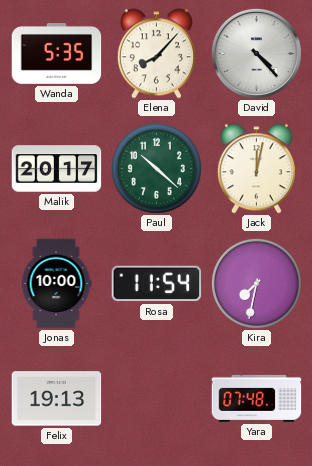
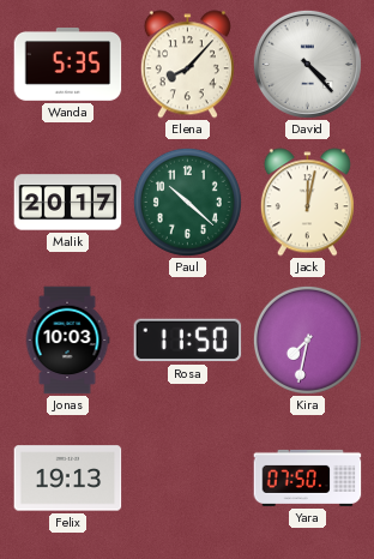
Jonas: 10:00 -> 10:03
Rosa: 11:54 -> 11:50
Yara: 07:48 -> 07:50
